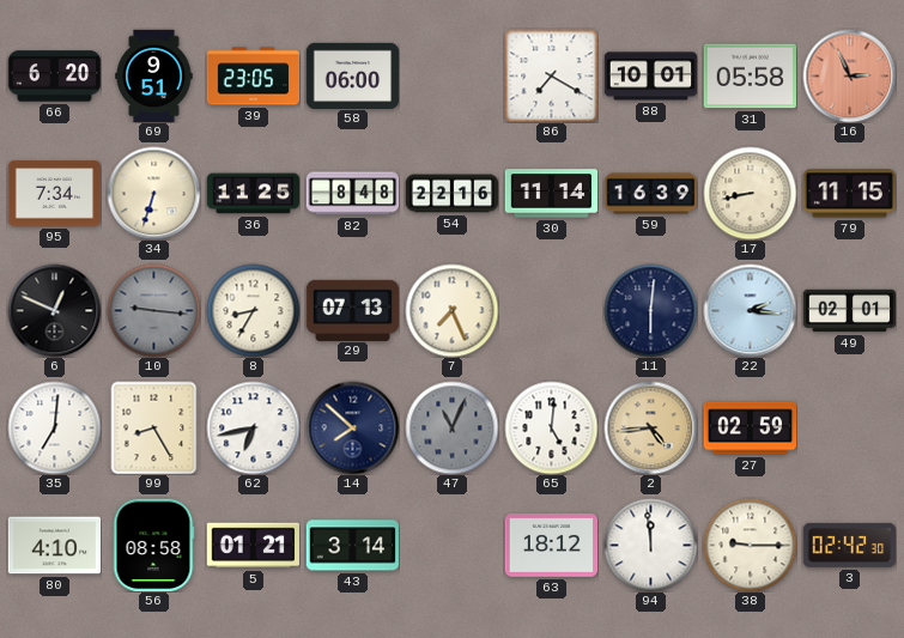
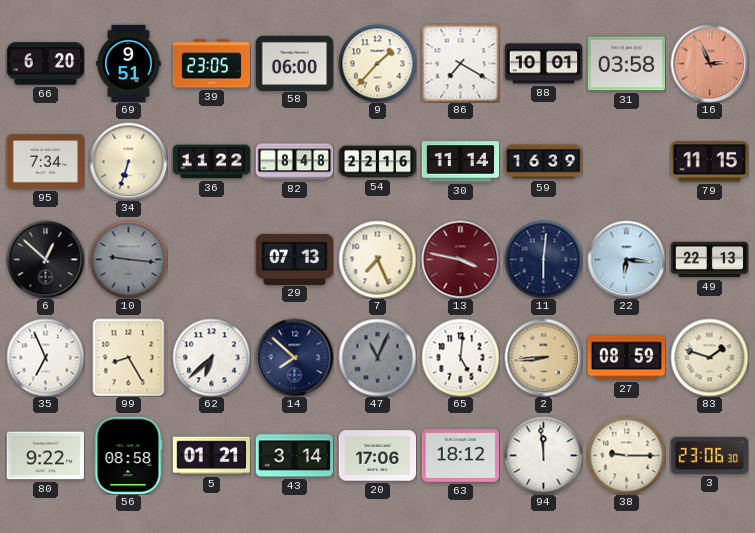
9: none -> 1:37
31: 05:58 -> 03:58
36: 11:25 -> 11:22
17: 8:43 -> none
6: 12:49 -> 12:52
8: 8:35 -> none
13: none -> 3:47
22: 2:16 -> 6:16
49: 02:01 -> 22:13
35: 7:01 -> 6:56
62: 6:43 -> 6:38
2: 4:44 -> 8:44
27: 02:59 -> 08:59
83: none -> 1:48
80: 4:10 -> 9:22
20: none -> 17:06
3: 02:42 -> 23:06
